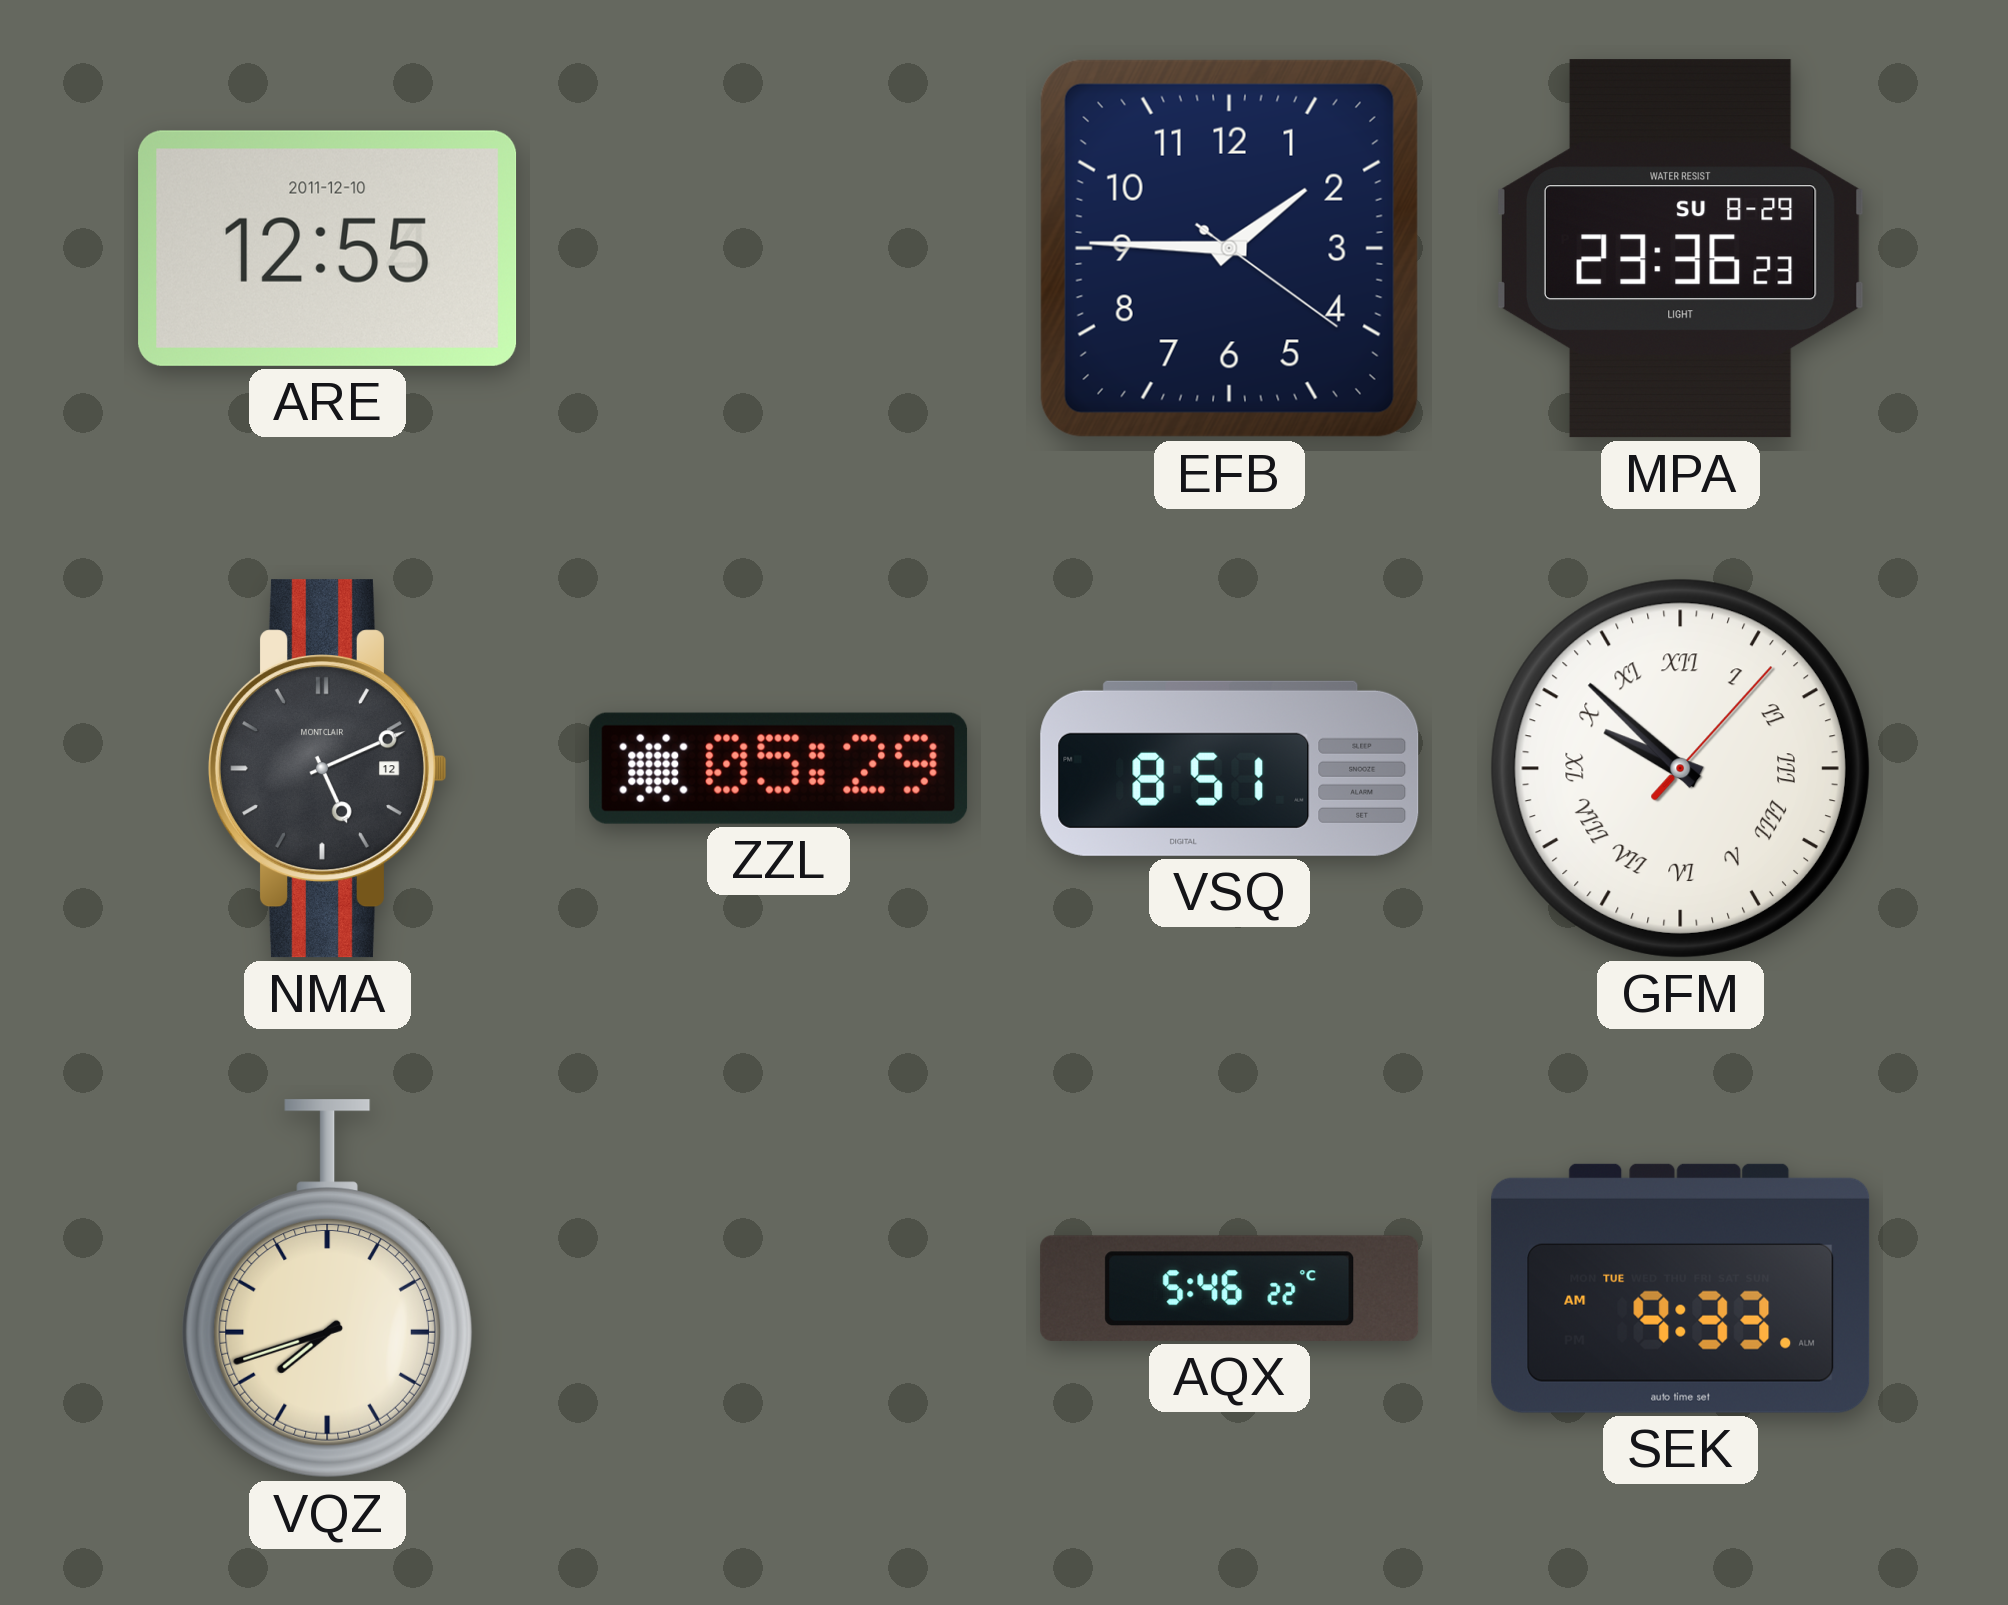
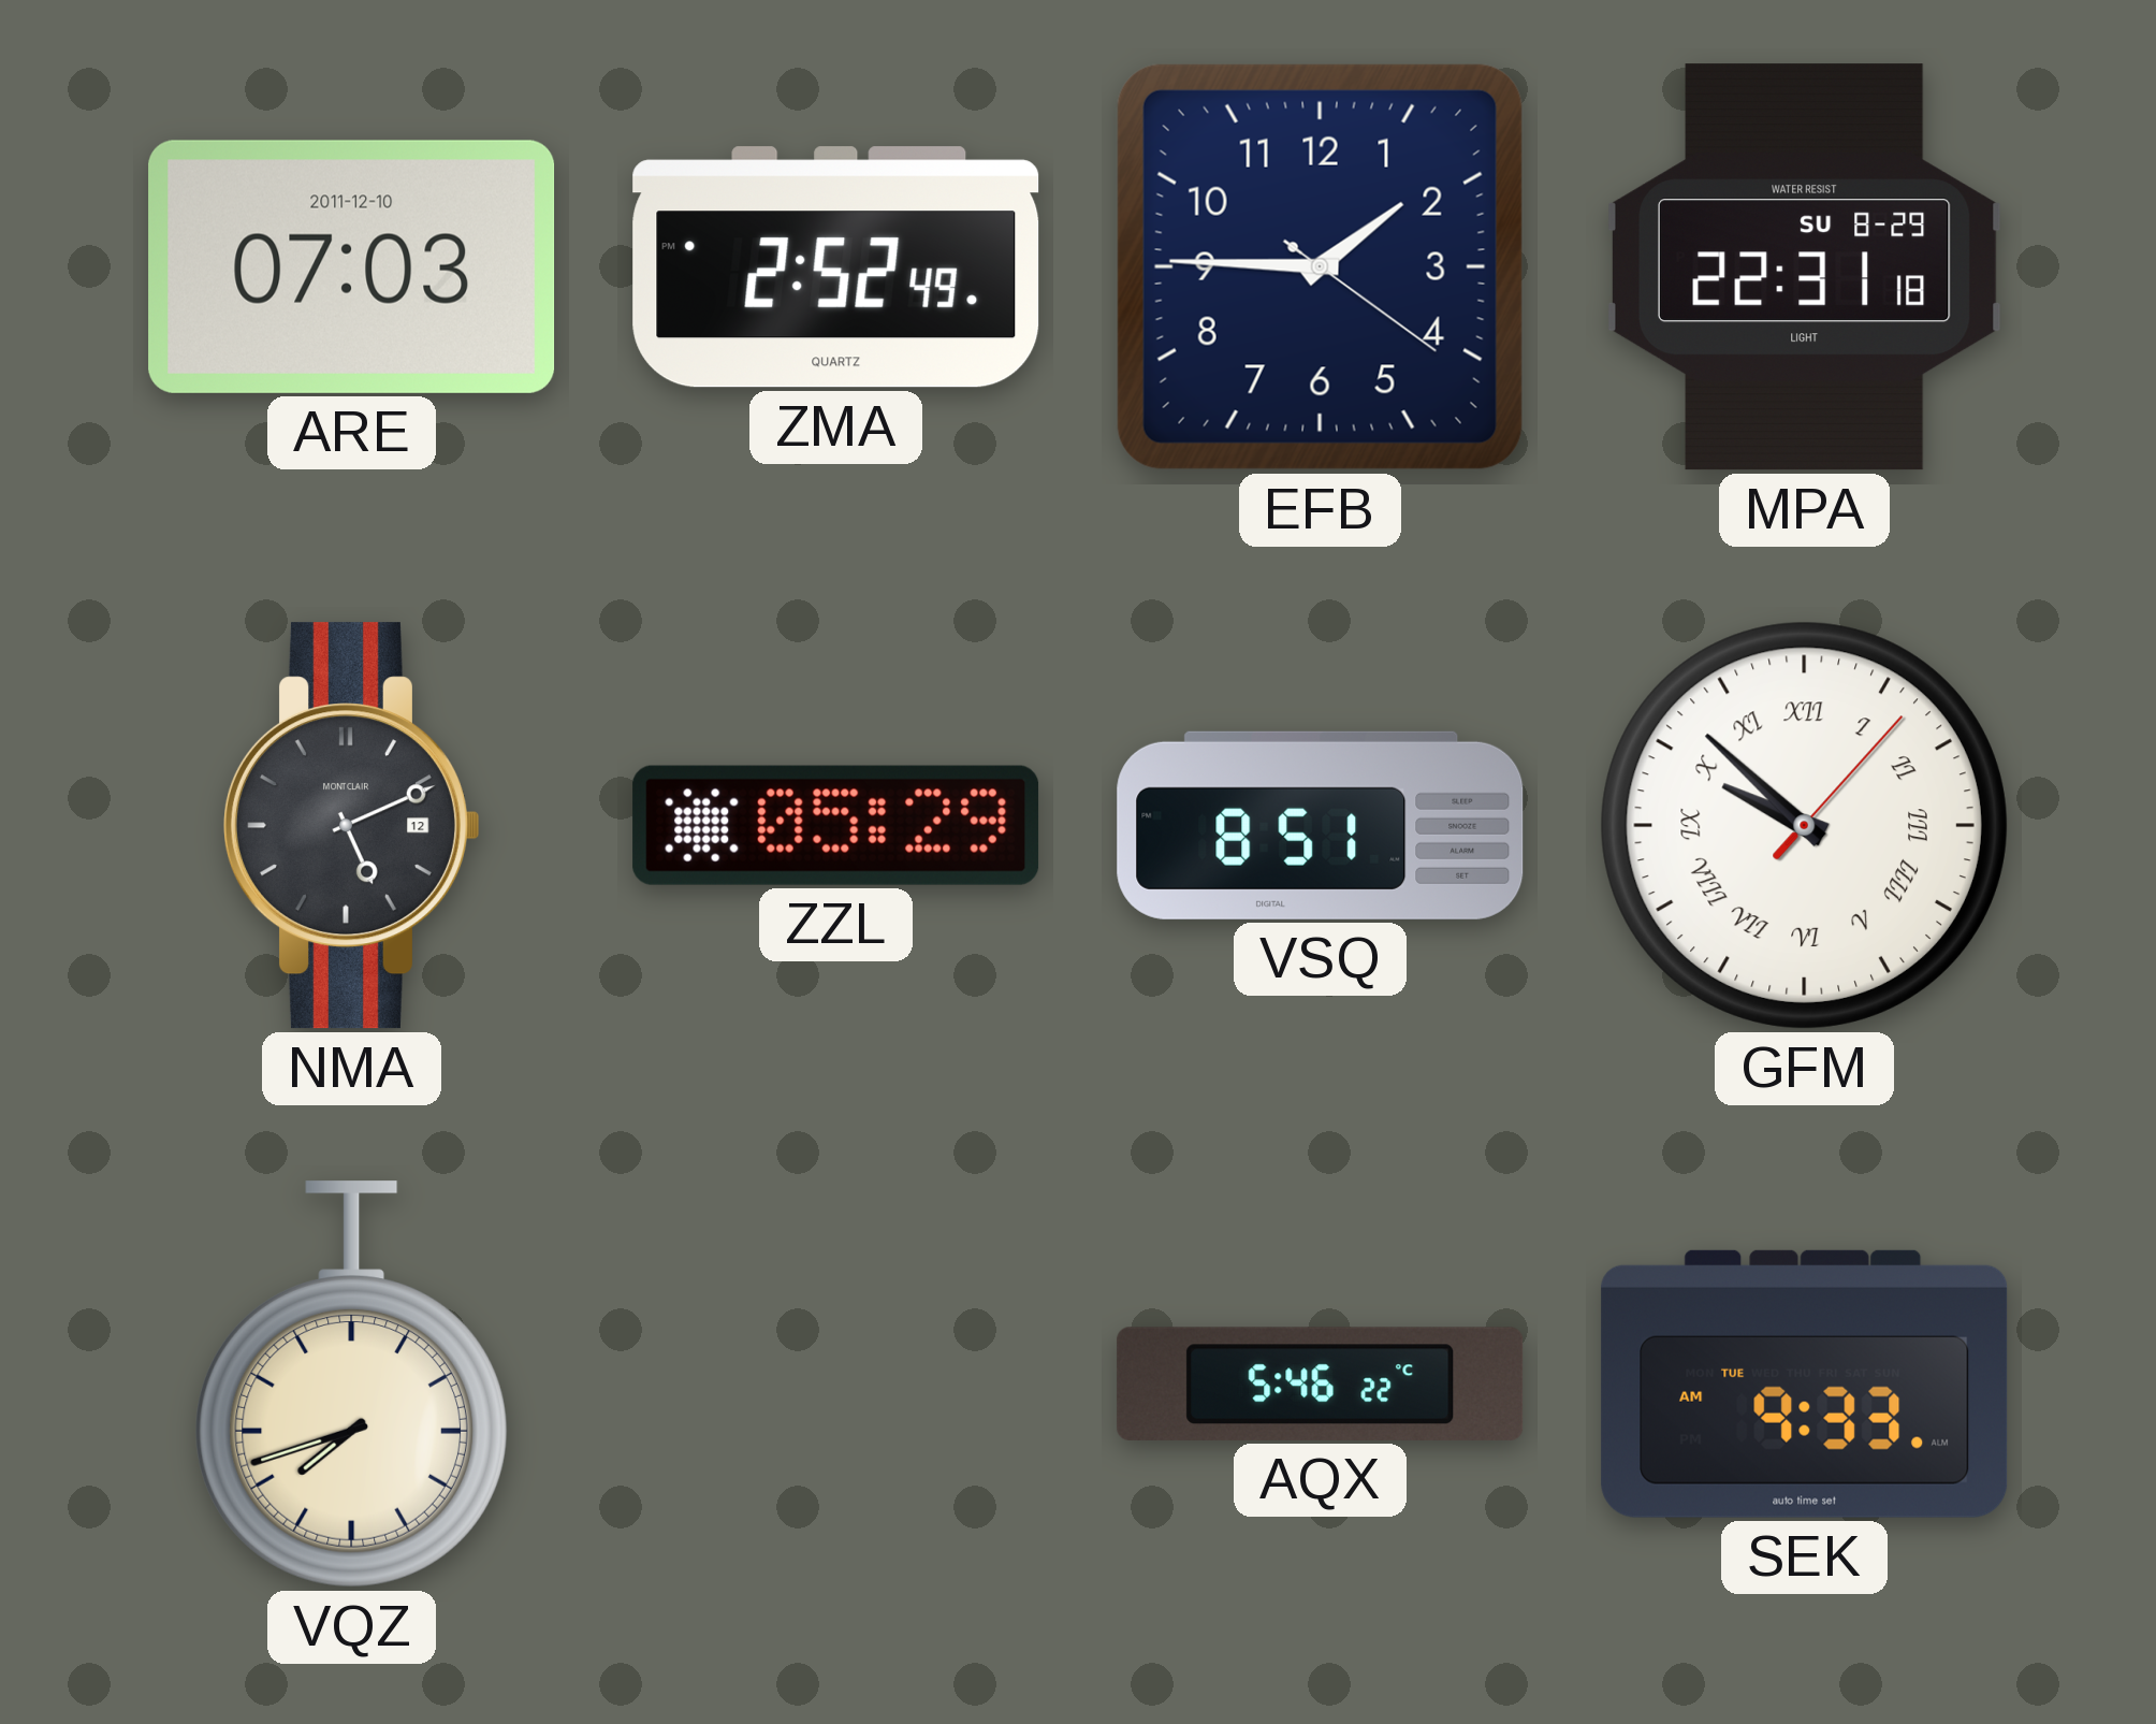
ARE: 12:55 -> 07:03
ZMA: none -> 2:52
MPA: 23:36 -> 22:31
